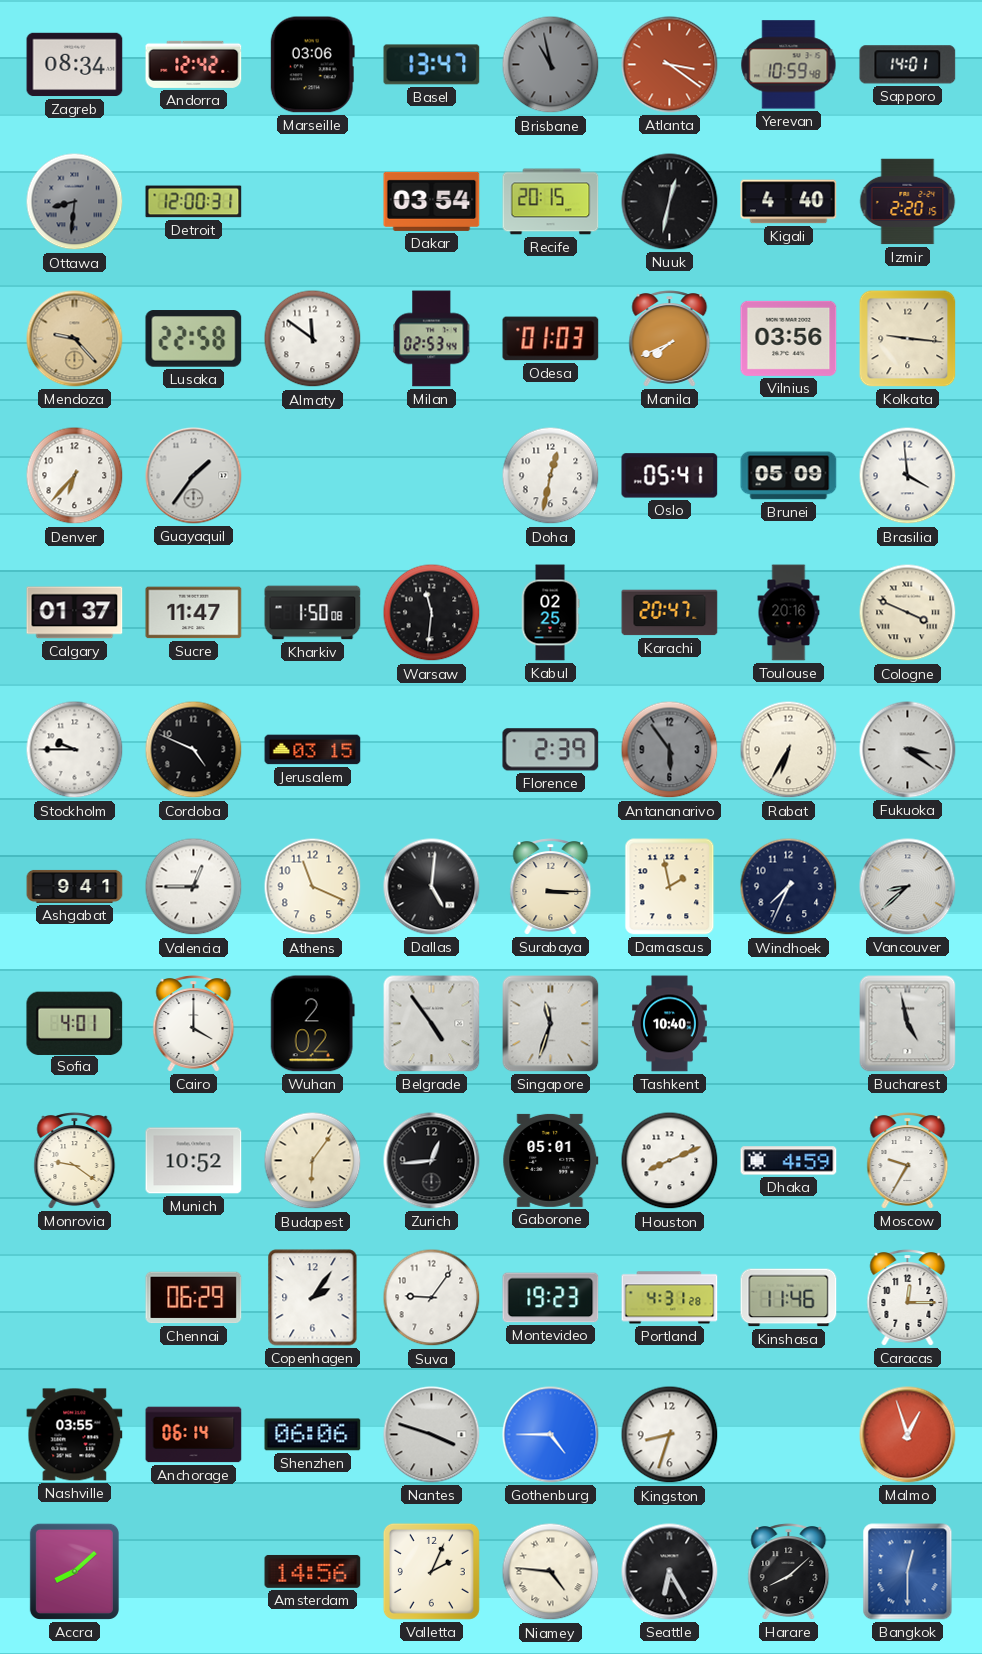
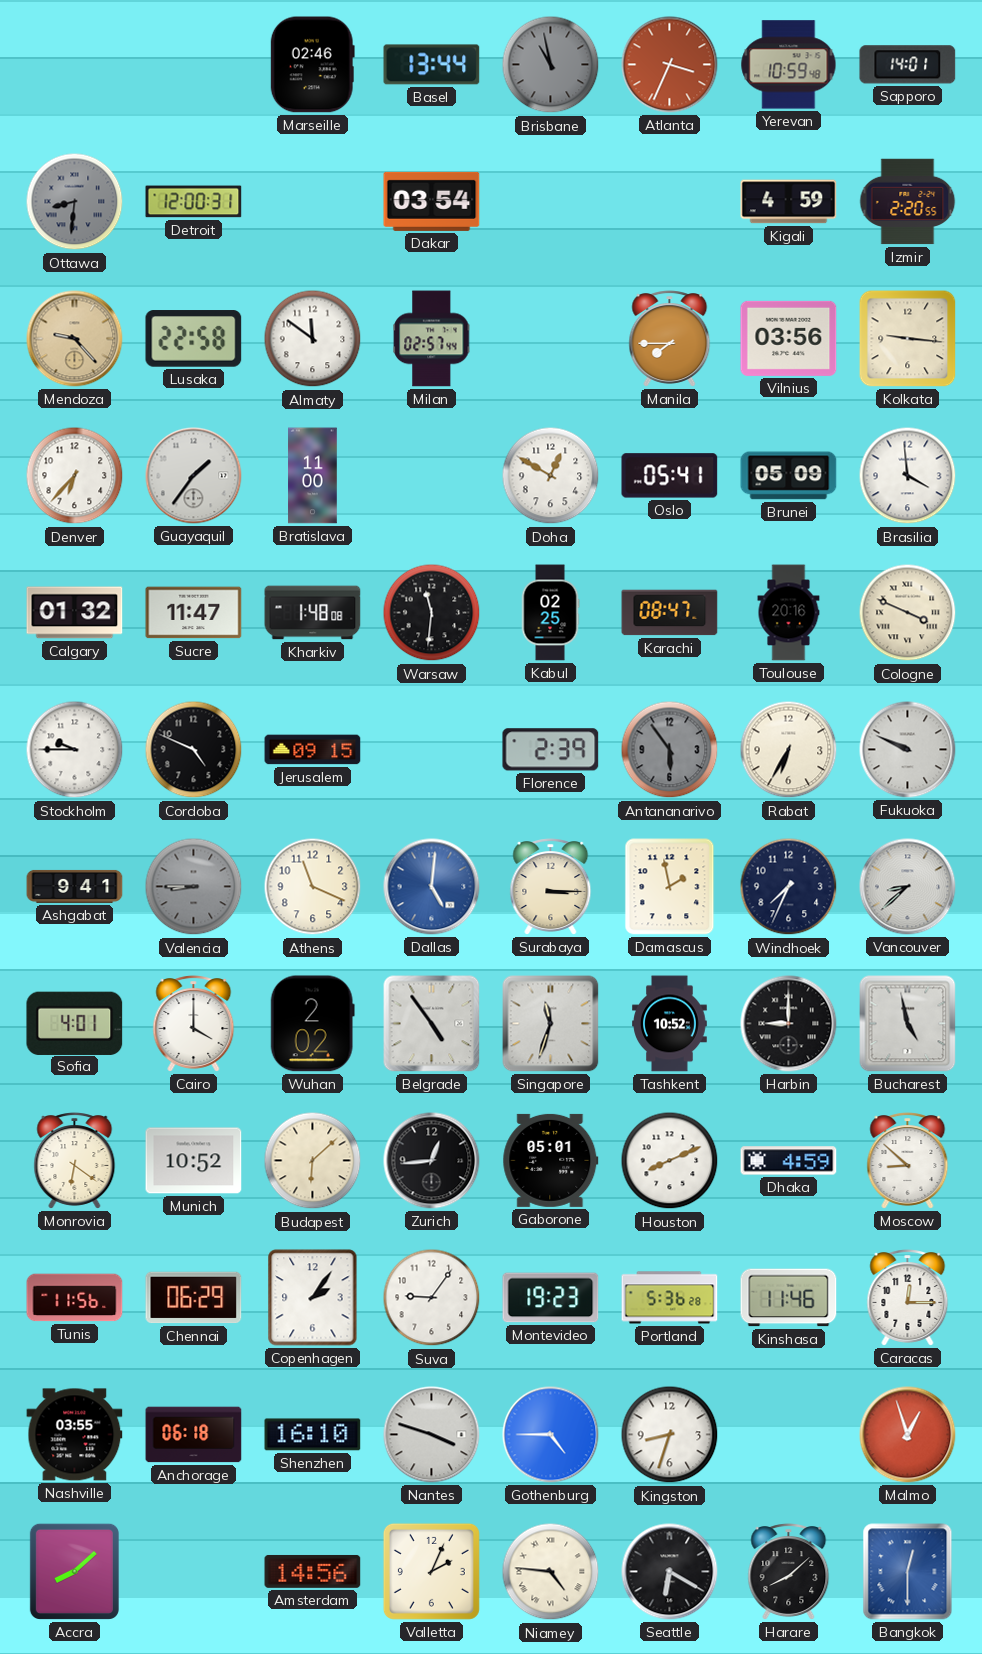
Zagreb: 08:34 -> none
Andorra: 12:42 -> none
Marseille: 03:06 -> 02:46
Basel: 13:47 -> 13:44
Atlanta: 3:21 -> 3:34
Recife: 20:15 -> none
Nuuk: 12:32 -> none
Kigali: 4:40 -> 4:59
Izmir: 2:20:15 -> 2:20:55
Milan: 02:53 -> 02:57
Odesa: 01:03 -> none
Manila: 7:41 -> 7:45
Bratislava: none -> 11:00
Doha: 12:32 -> 12:50
Calgary: 01:37 -> 01:32
Kharkiv: 1:50 -> 1:48
Karachi: 20:47 -> 08:47
Jerusalem: 03:15 -> 09:15
Fukuoka: 3:21 -> 9:49
Valencia: 12:45 -> 8:45
Valencia dial: white -> grey
Dallas dial: black -> blue
Tashkent: 10:40 -> 10:52
Harbin: none -> 9:00
Monrovia: 9:21 -> 6:21
Budapest: 6:06 -> 6:08
Moscow: 9:35 -> 8:52
Tunis: none -> 11:56
Portland: 4:31 -> 5:36
Anchorage: 06:14 -> 06:18
Shenzhen: 06:06 -> 16:10
Seattle: 6:25 -> 6:20
